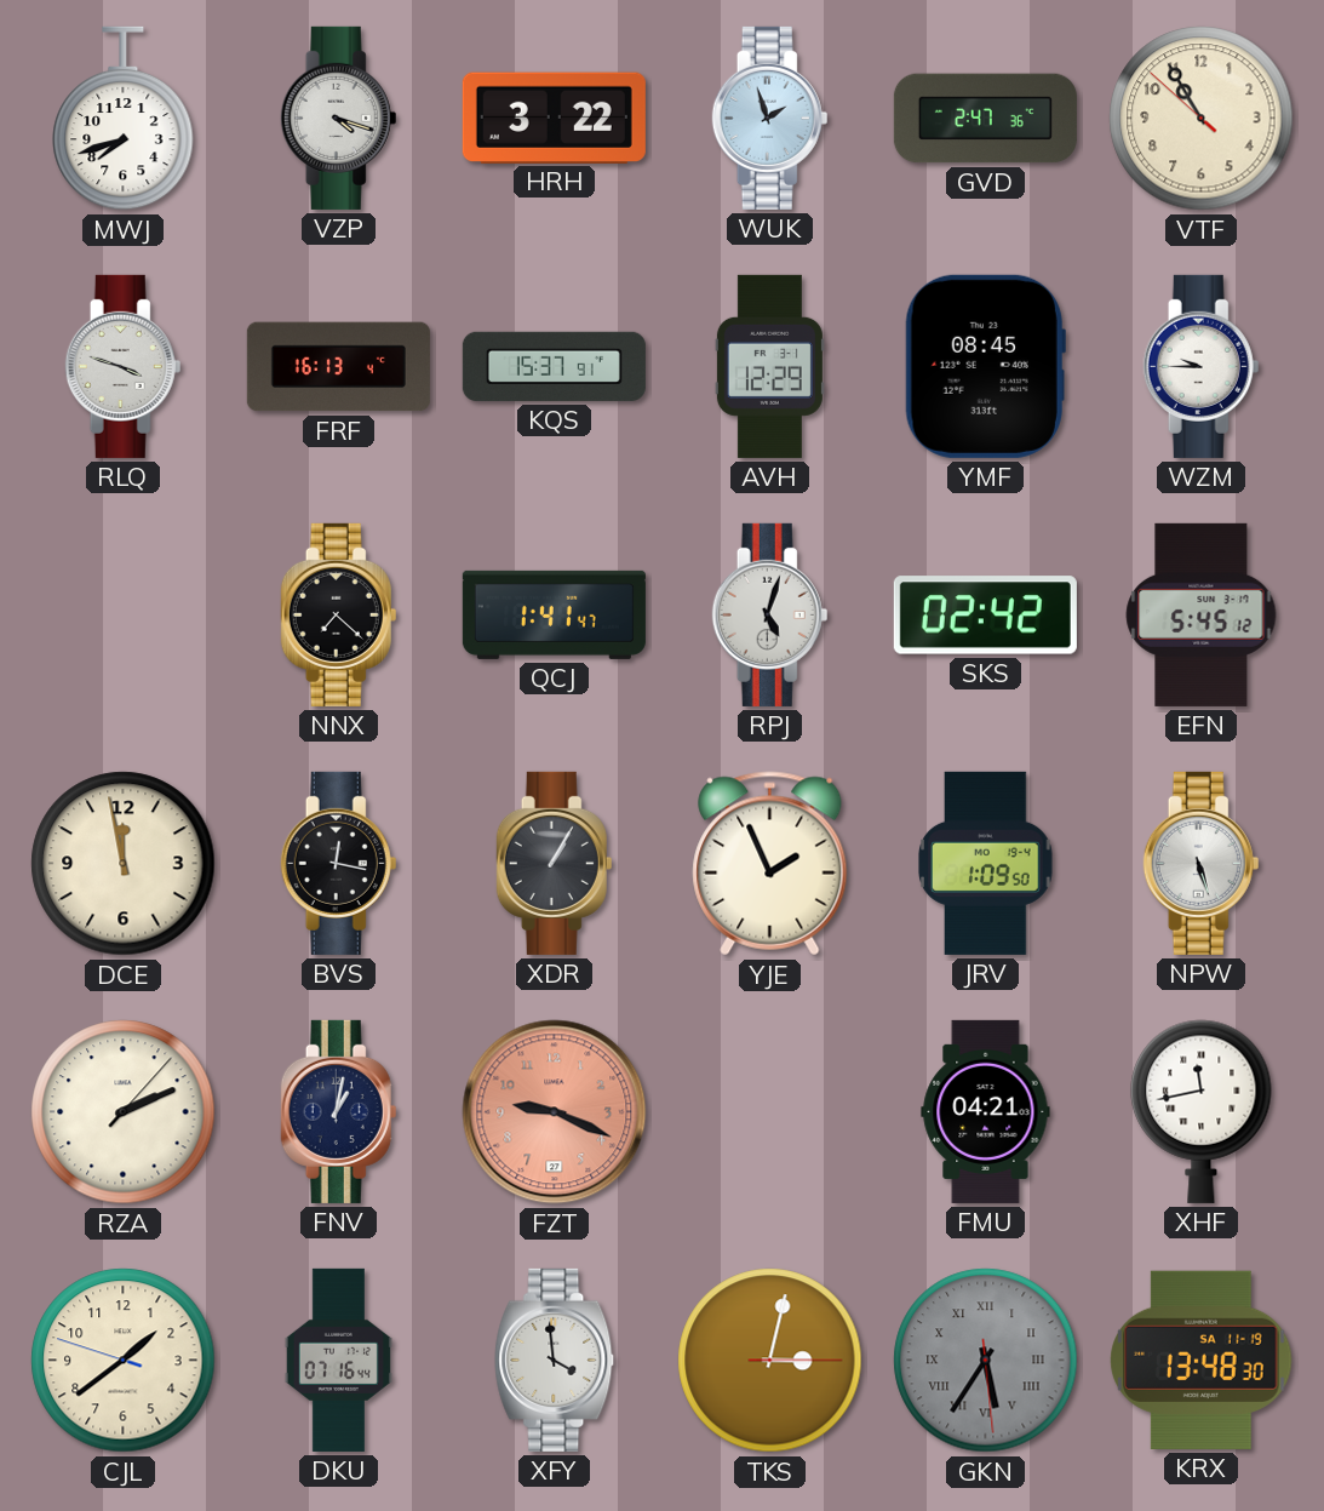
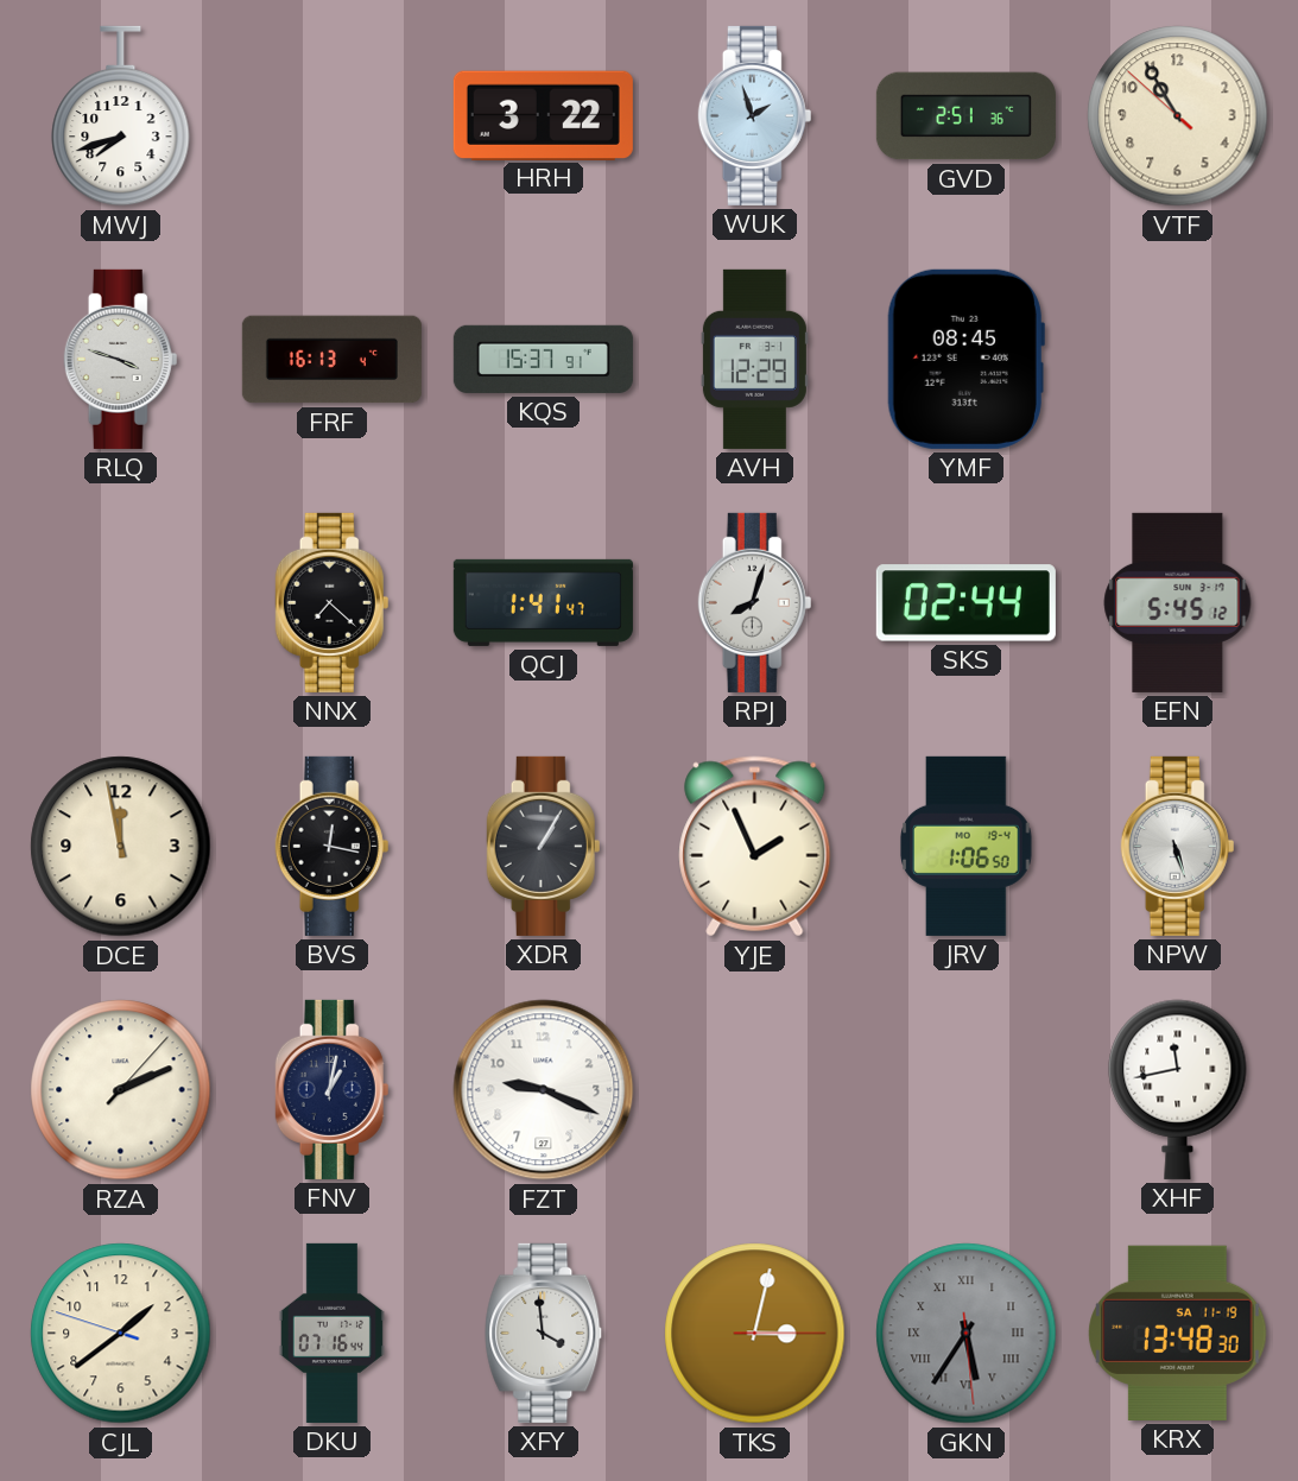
VZP: 4:18 -> none
GVD: 2:47 -> 2:51
WZM: 9:45 -> none
RPJ: 5:03 -> 8:03
SKS: 02:42 -> 02:44
JRV: 1:09 -> 1:06
FZT dial: salmon -> white
FMU: 04:21 -> none
